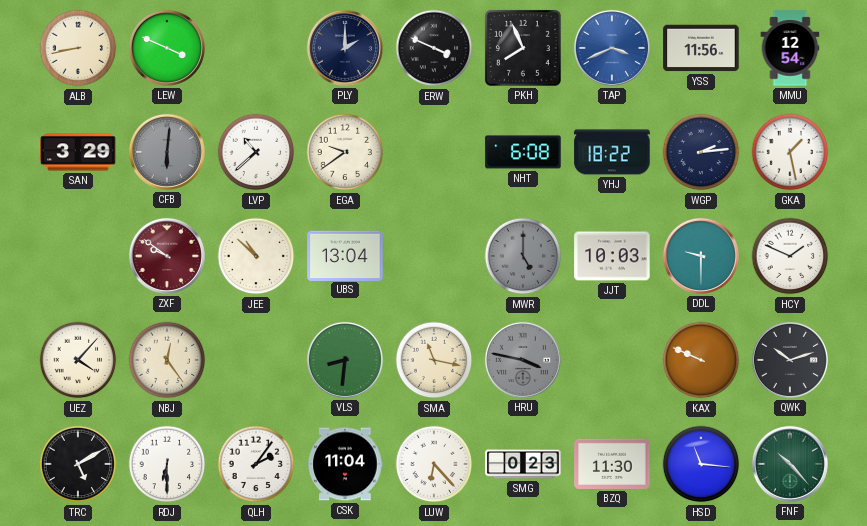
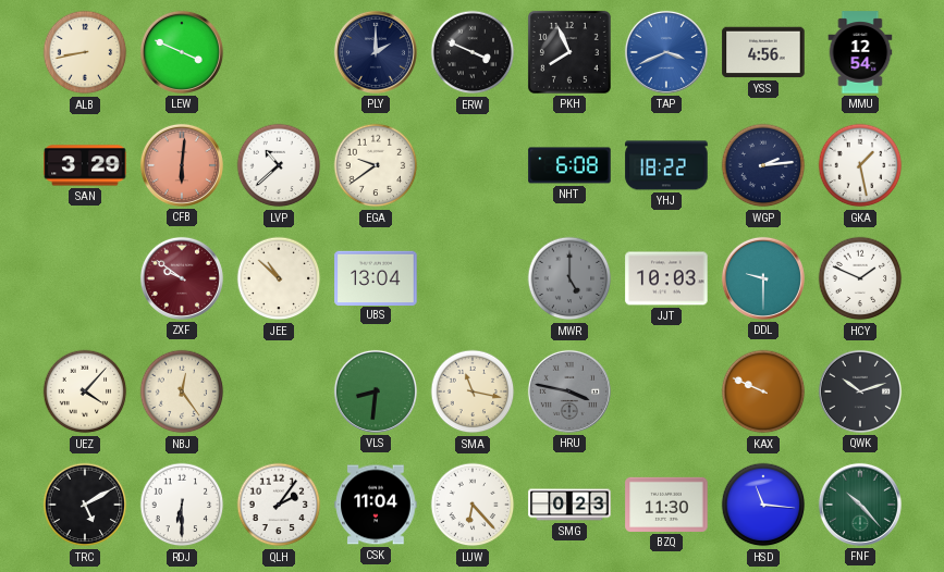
YSS: 11:56 -> 4:56
CFB dial: grey -> salmon
